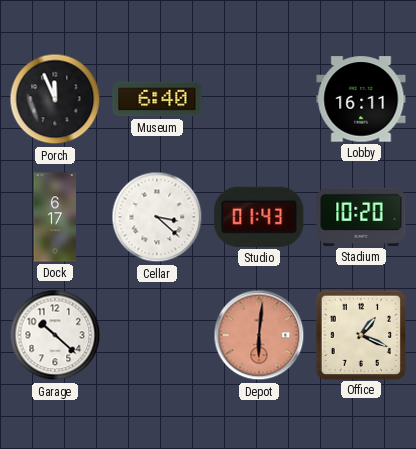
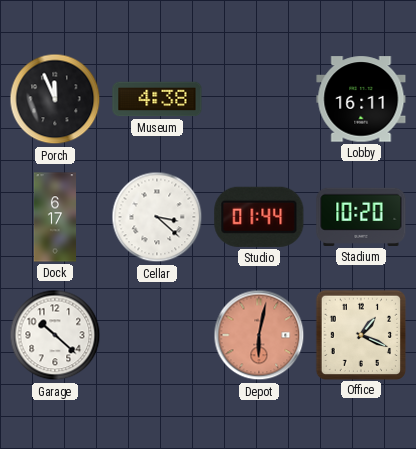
Museum: 6:40 -> 4:38
Studio: 01:43 -> 01:44
Depot: 6:01 -> 6:02
